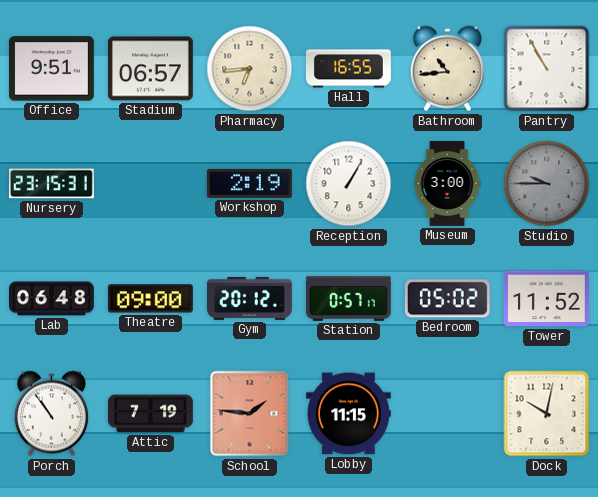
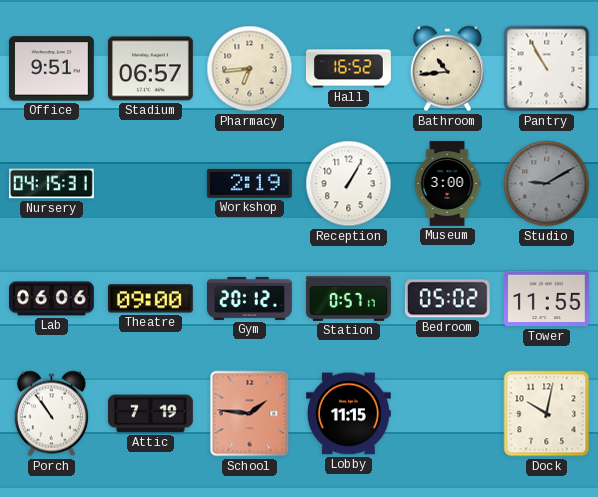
Hall: 16:55 -> 16:52
Nursery: 23:15 -> 04:15
Studio: 9:45 -> 9:10
Lab: 06:48 -> 06:06
Tower: 11:52 -> 11:55
